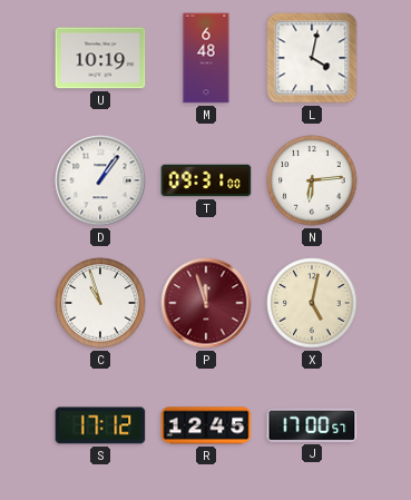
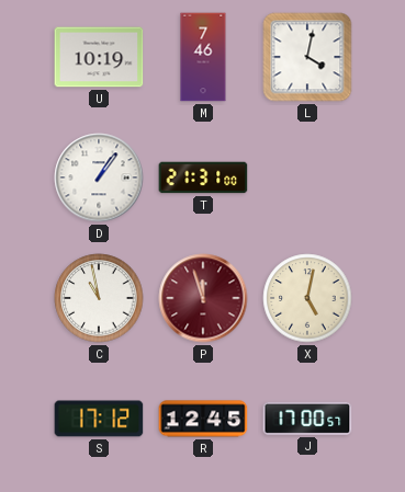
M: 6:48 -> 7:46
T: 09:31 -> 21:31
N: 6:14 -> none
C: 10:57 -> 10:58
